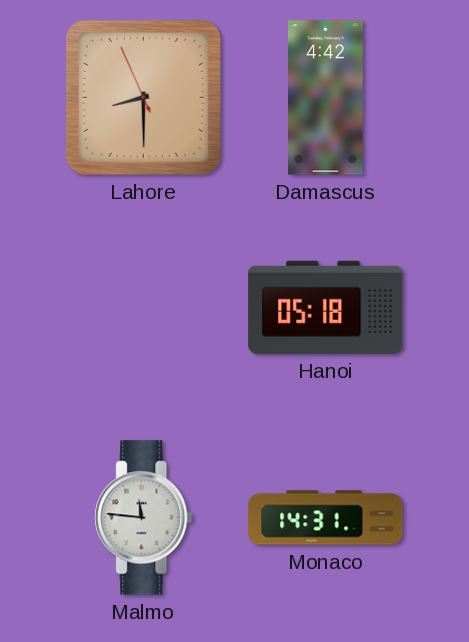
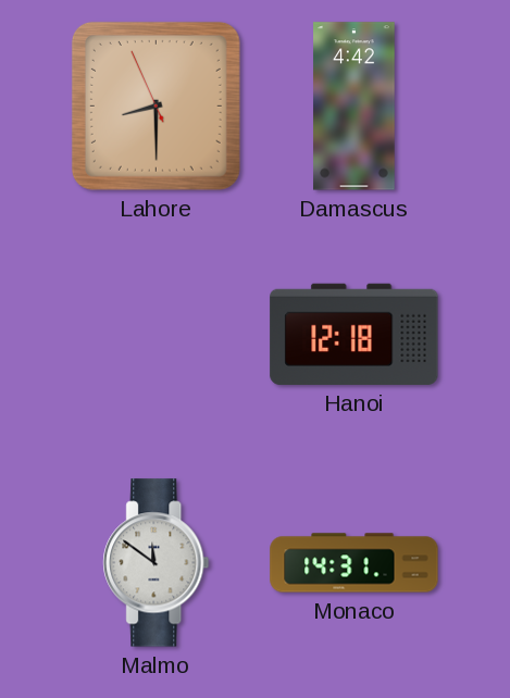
Hanoi: 05:18 -> 12:18
Malmo: 11:46 -> 11:51
